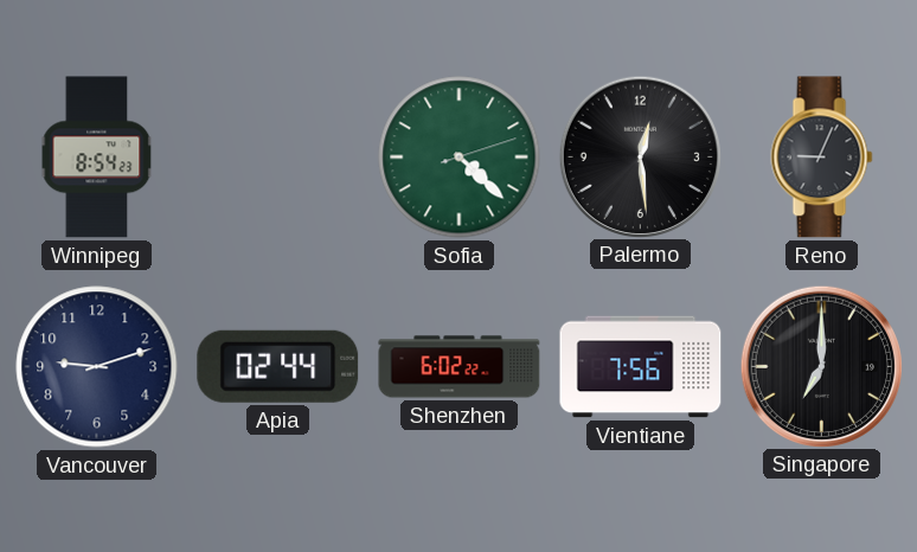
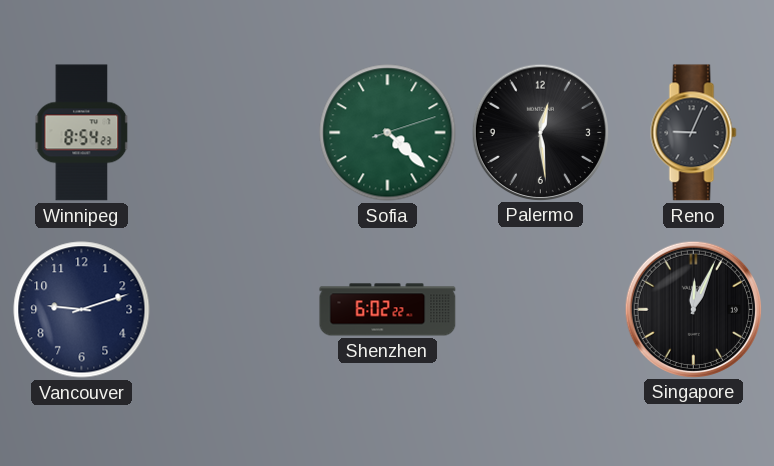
Apia: 02:44 -> none
Vientiane: 7:56 -> none
Singapore: 7:00 -> 12:04
